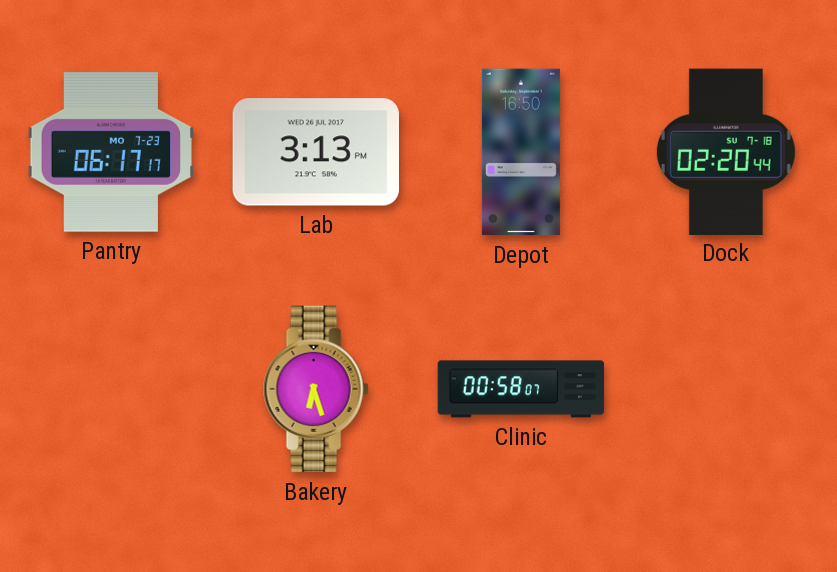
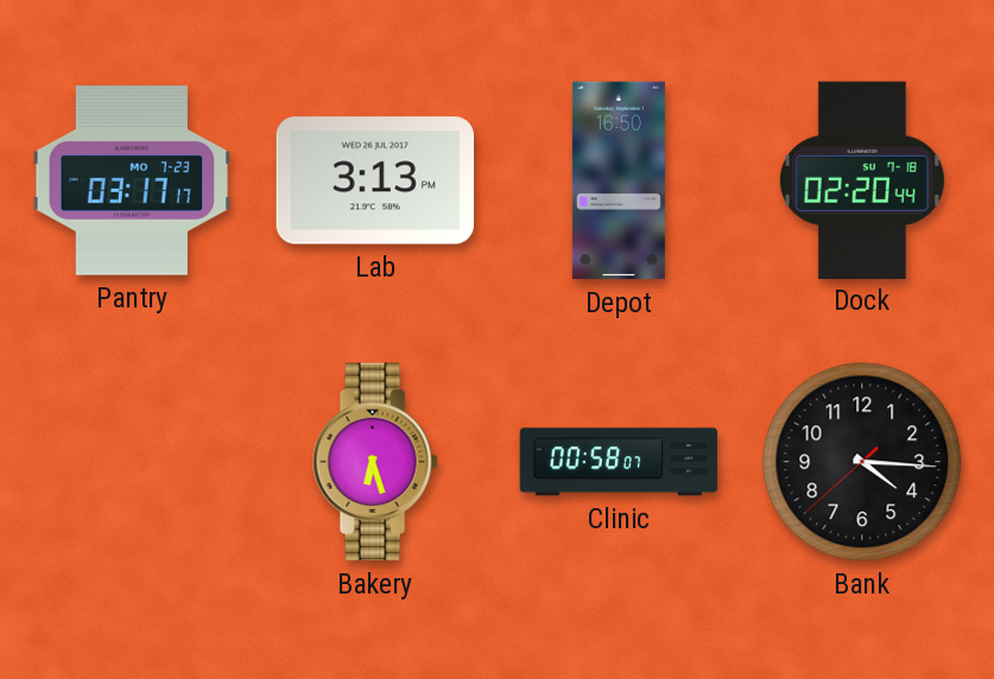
Pantry: 06:17 -> 03:17
Bank: none -> 4:15
